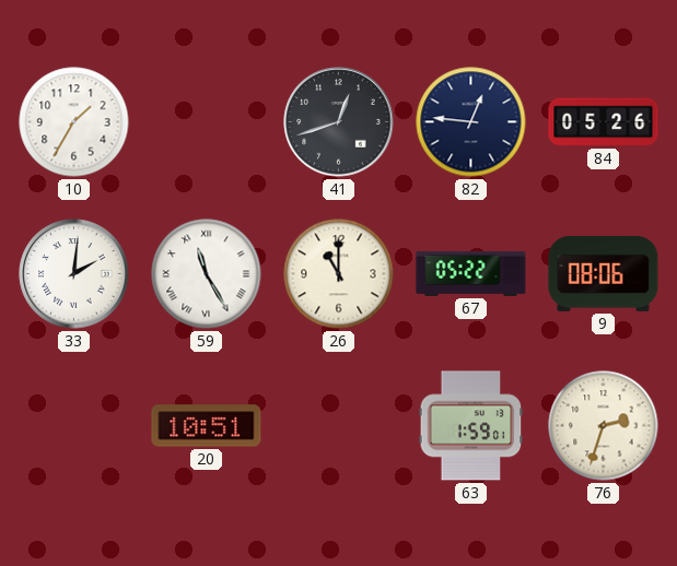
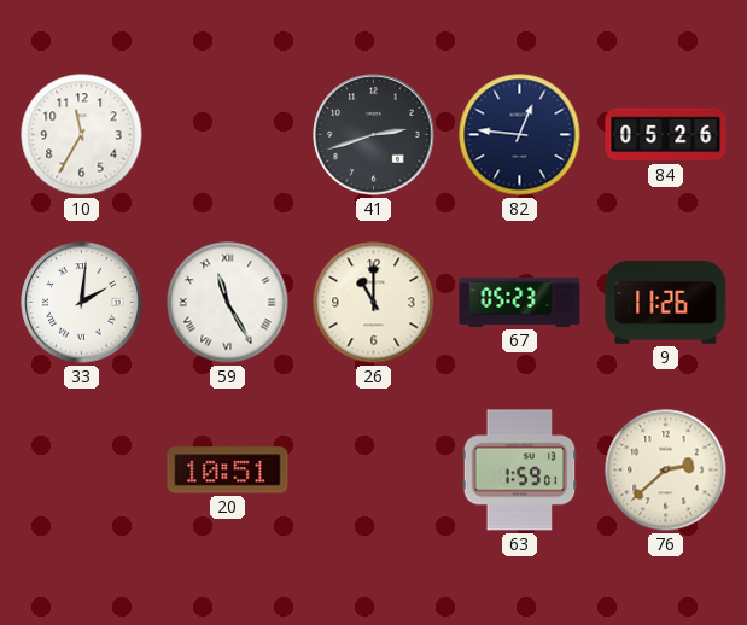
10: 1:35 -> 11:35
41: 12:42 -> 2:42
67: 05:22 -> 05:23
9: 08:06 -> 11:26
76: 2:33 -> 2:38
